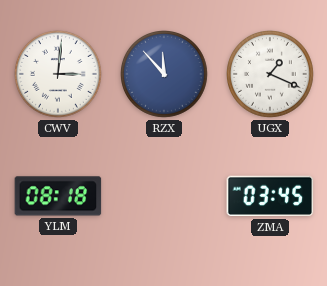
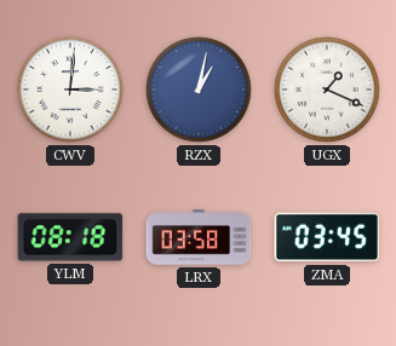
RZX: 11:53 -> 1:02
LRX: none -> 03:58
